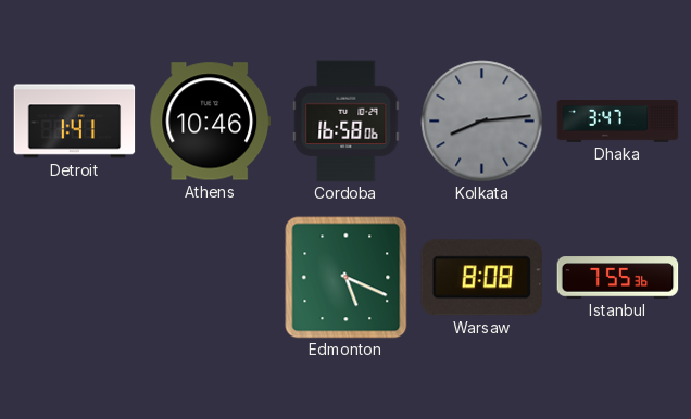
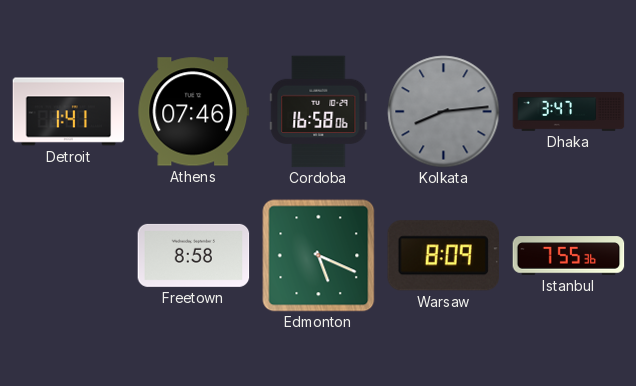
Athens: 10:46 -> 07:46
Freetown: none -> 8:58
Warsaw: 8:08 -> 8:09
